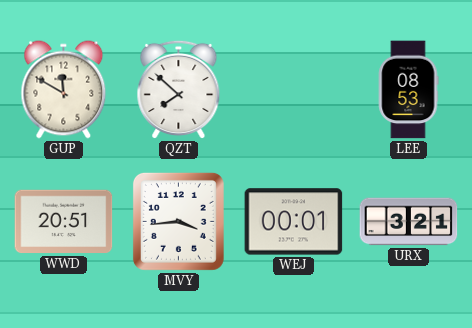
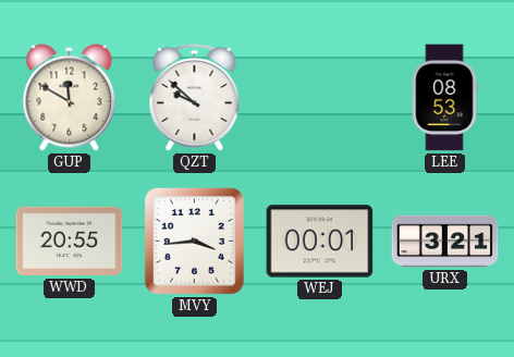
QZT: 7:52 -> 9:52
WWD: 20:51 -> 20:55
